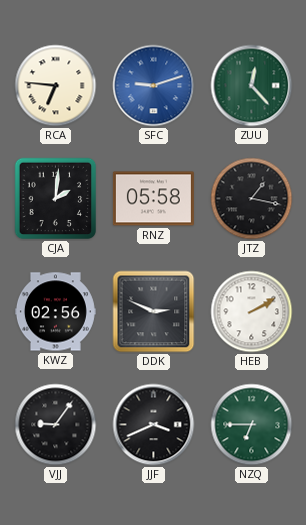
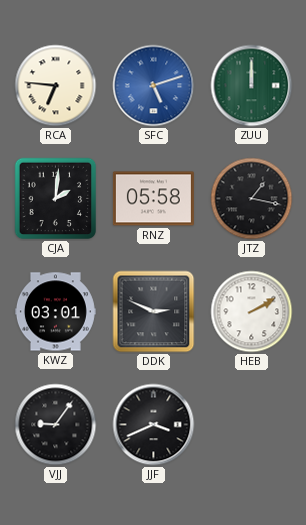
SFC: 9:12 -> 5:12
ZUU: 12:23 -> 12:00
KWZ: 02:56 -> 03:01
NZQ: 6:45 -> none
